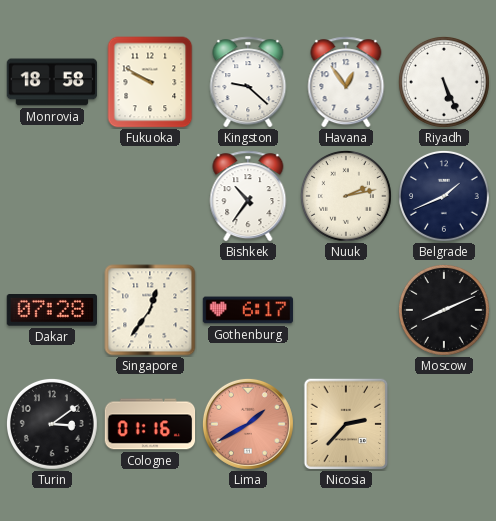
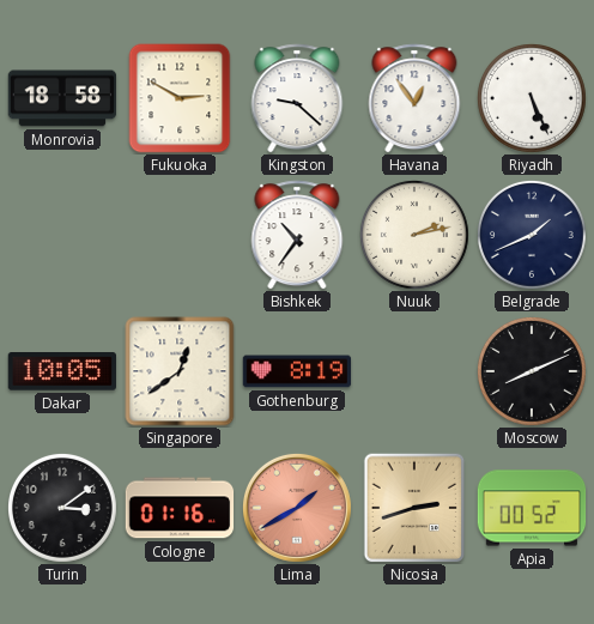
Fukuoka: 9:50 -> 2:50
Dakar: 07:28 -> 10:05
Singapore: 12:36 -> 12:39
Gothenburg: 6:17 -> 8:19
Nicosia: 2:37 -> 2:42
Apia: none -> 00:52
